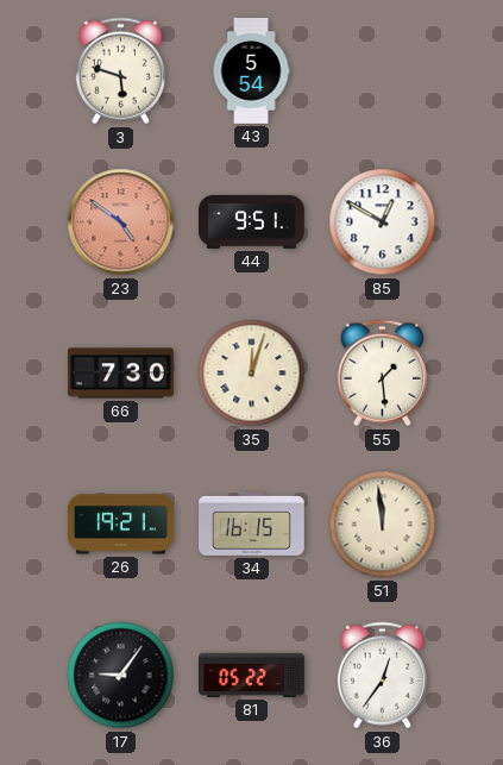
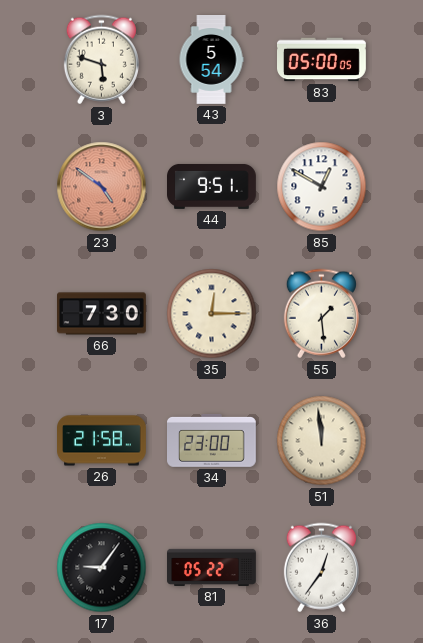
83: none -> 05:00
35: 12:03 -> 12:15
26: 19:21 -> 21:58
34: 16:15 -> 23:00
